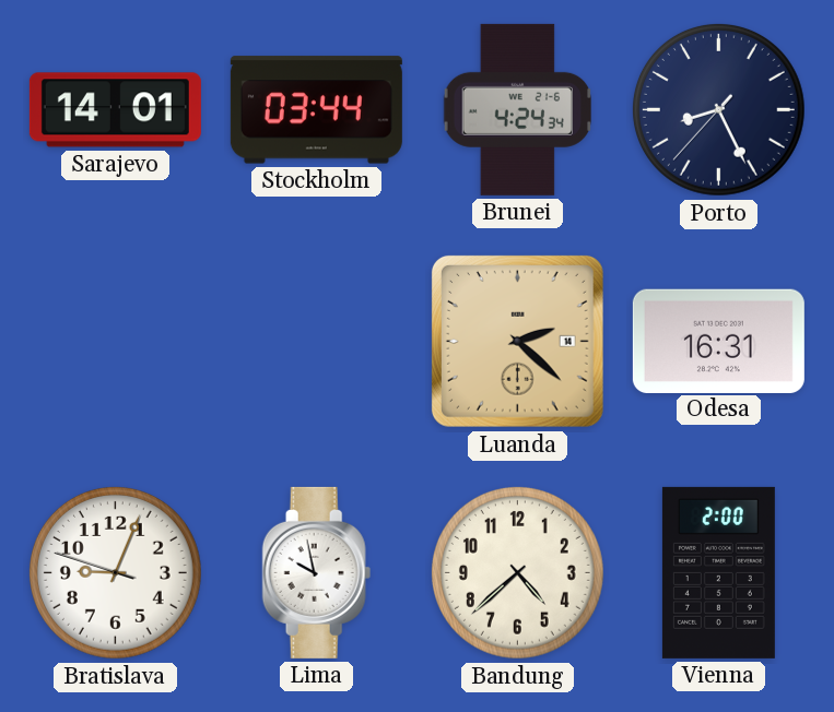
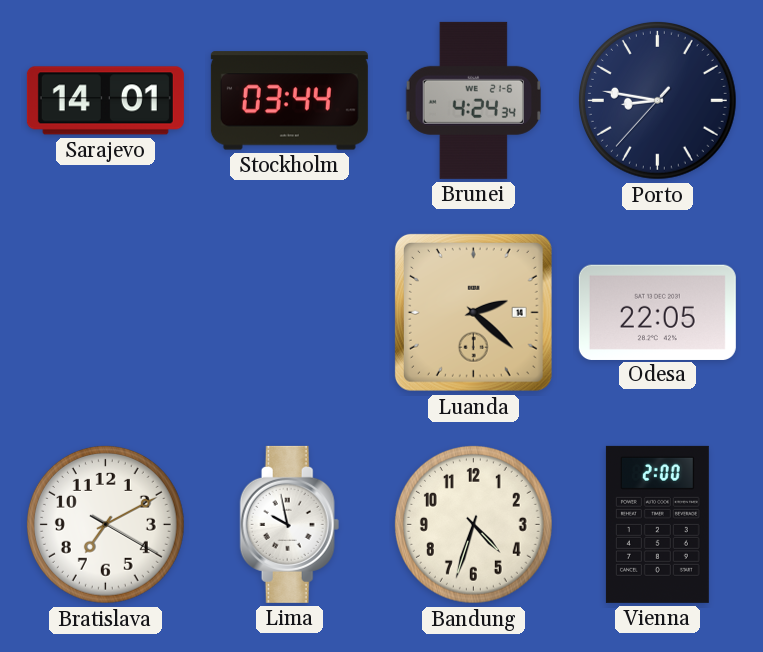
Porto: 8:25 -> 8:46
Odesa: 16:31 -> 22:05
Bratislava: 9:03 -> 7:10
Bandung: 4:38 -> 4:33
